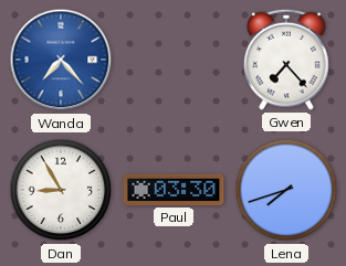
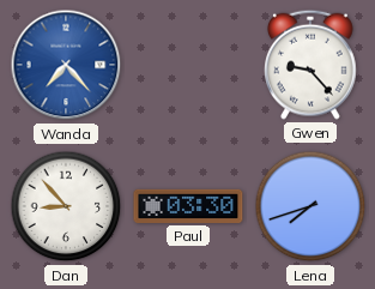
Gwen: 7:23 -> 9:23
Dan: 8:55 -> 8:53
